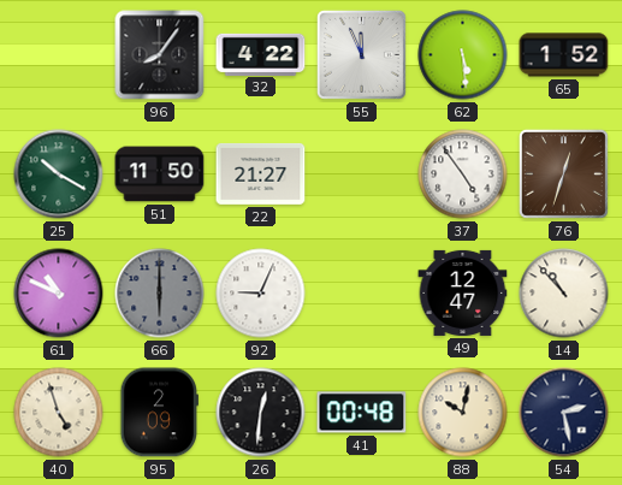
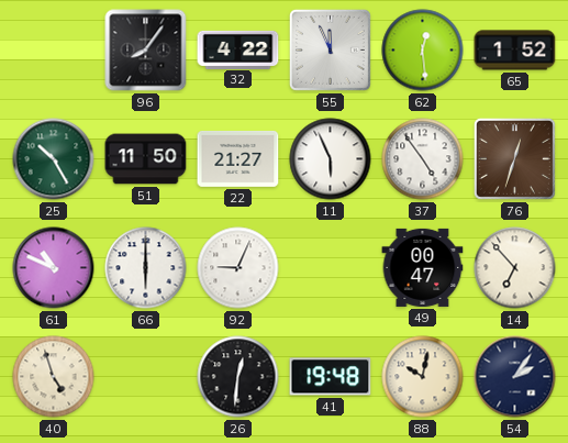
62: 5:29 -> 12:29
25: 10:20 -> 10:25
11: none -> 5:56
66 dial: grey -> white
49: 12:47 -> 00:47
14: 10:53 -> 6:53
95: 2:09 -> none
41: 00:48 -> 19:48
54: 2:28 -> 2:06
